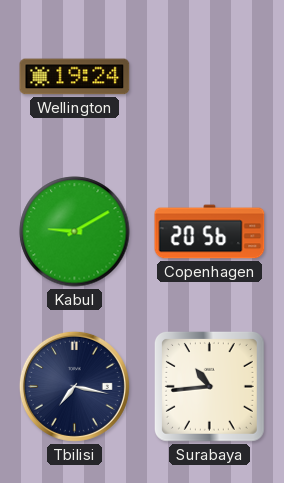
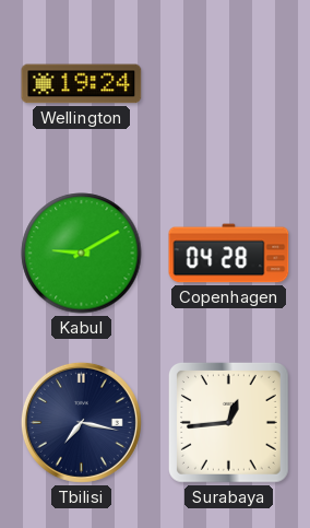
Copenhagen: 20:56 -> 04:28
Surabaya: 10:44 -> 12:44
